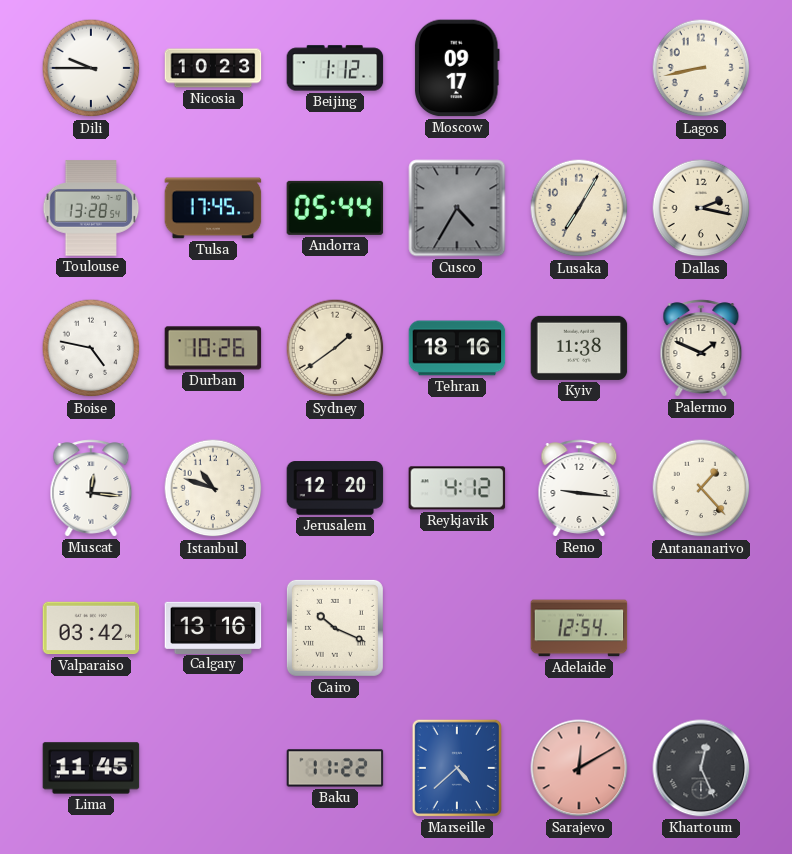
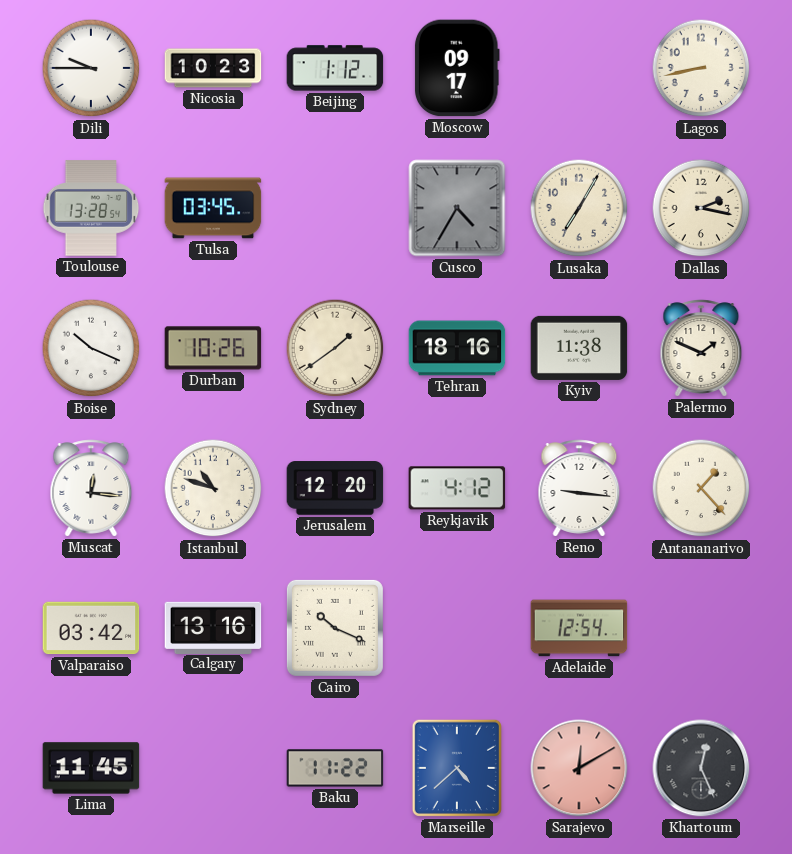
Tulsa: 17:45 -> 03:45
Andorra: 05:44 -> none
Boise: 4:47 -> 10:19
